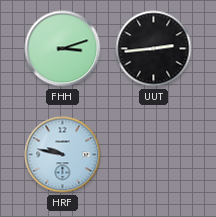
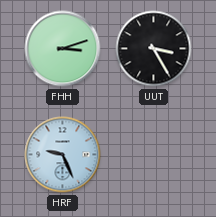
UUT: 2:44 -> 3:25
HRF: 9:47 -> 9:26
